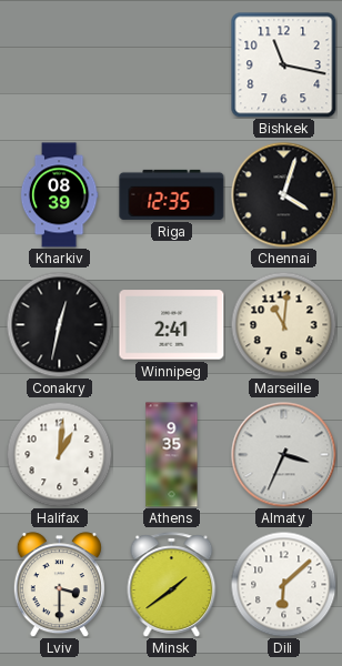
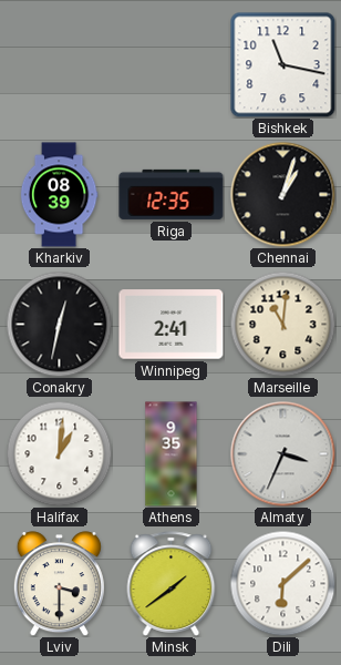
Chennai: 4:03 -> 1:03
